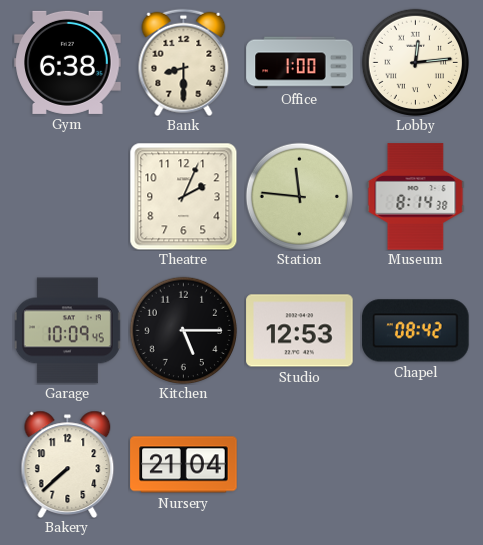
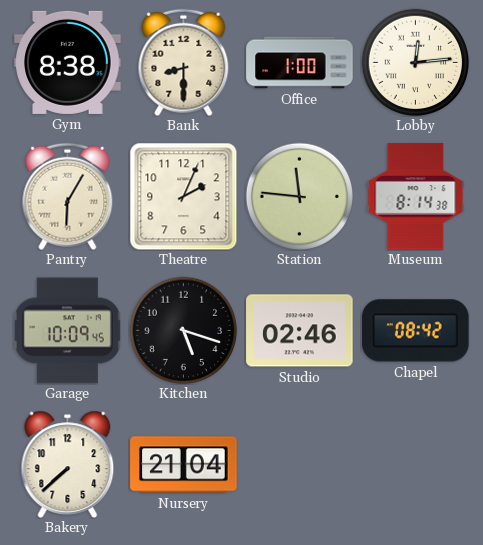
Gym: 6:38 -> 8:38
Pantry: none -> 6:05
Kitchen: 5:15 -> 5:18
Studio: 12:53 -> 02:46
